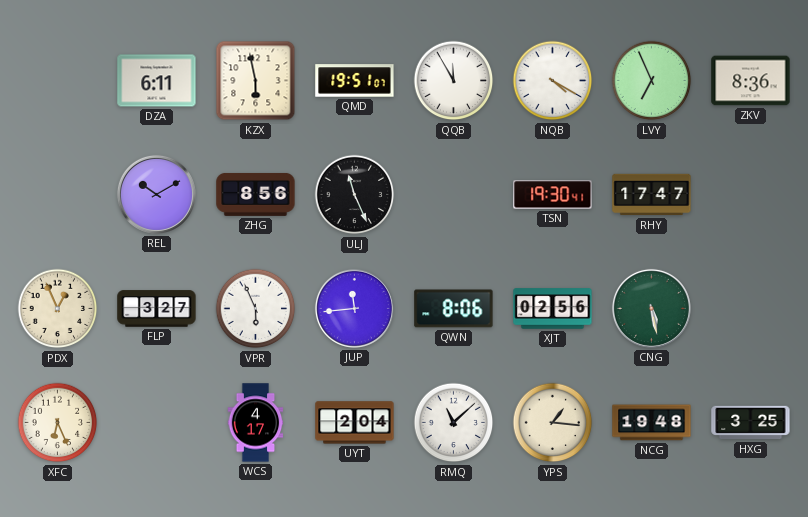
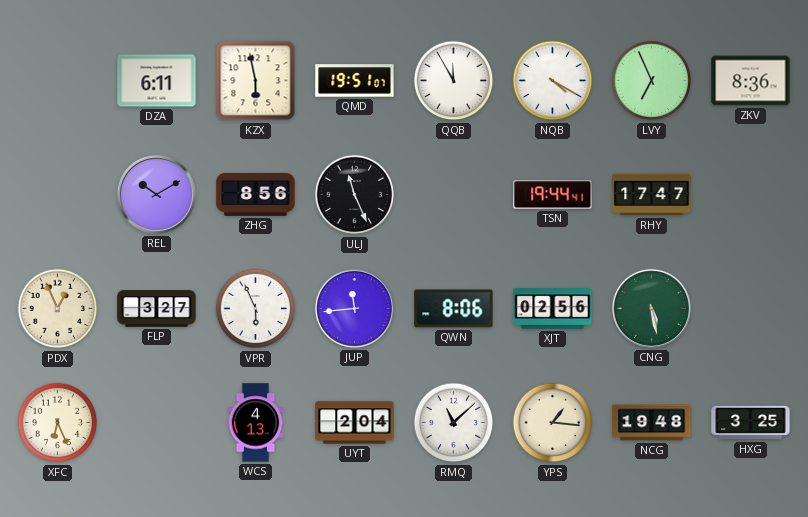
TSN: 19:30 -> 19:44
WCS: 4:17 -> 4:13
